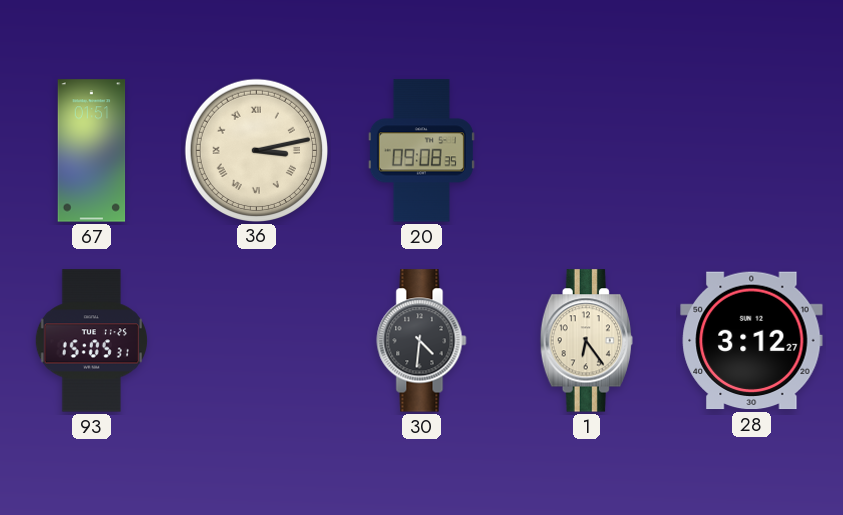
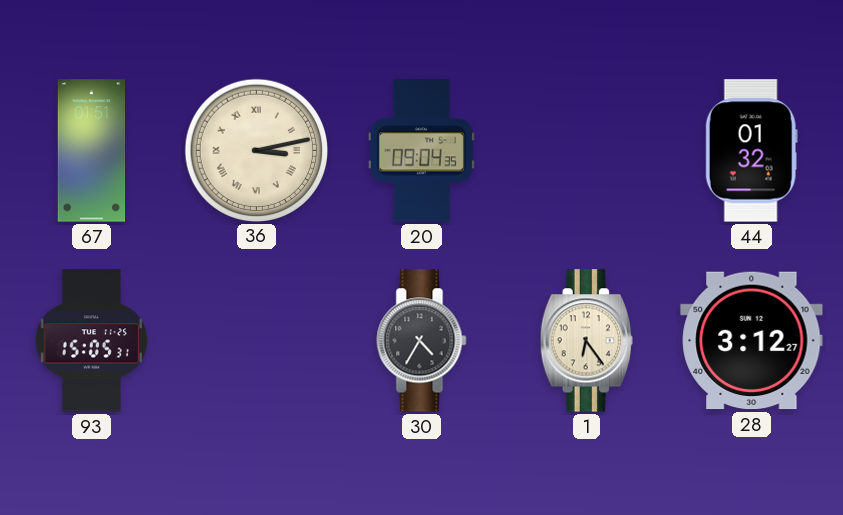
20: 09:08 -> 09:04
44: none -> 01:32
30: 4:31 -> 4:35
